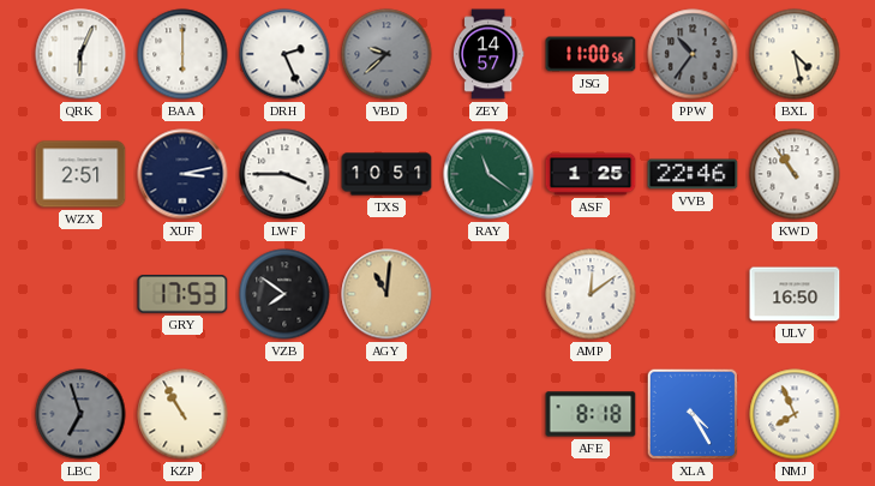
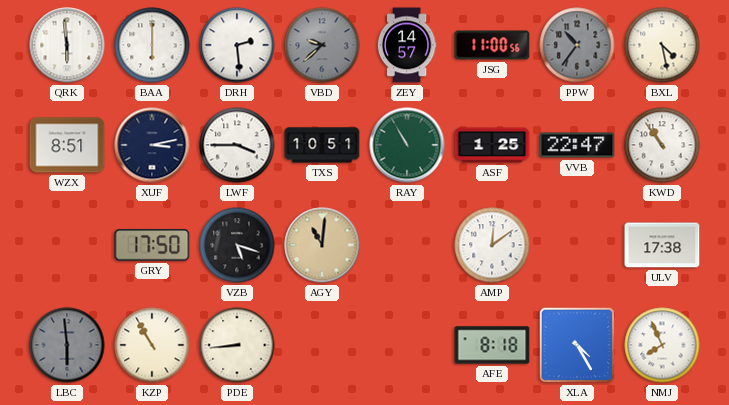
QRK: 6:04 -> 5:59
DRH: 2:26 -> 2:29
WZX: 2:51 -> 8:51
RAY: 11:21 -> 10:55
VVB: 22:46 -> 22:47
GRY: 17:53 -> 17:50
VZB: 7:51 -> 5:18
ULV: 16:50 -> 17:38
LBC: 6:57 -> 5:59
PDE: none -> 8:44
